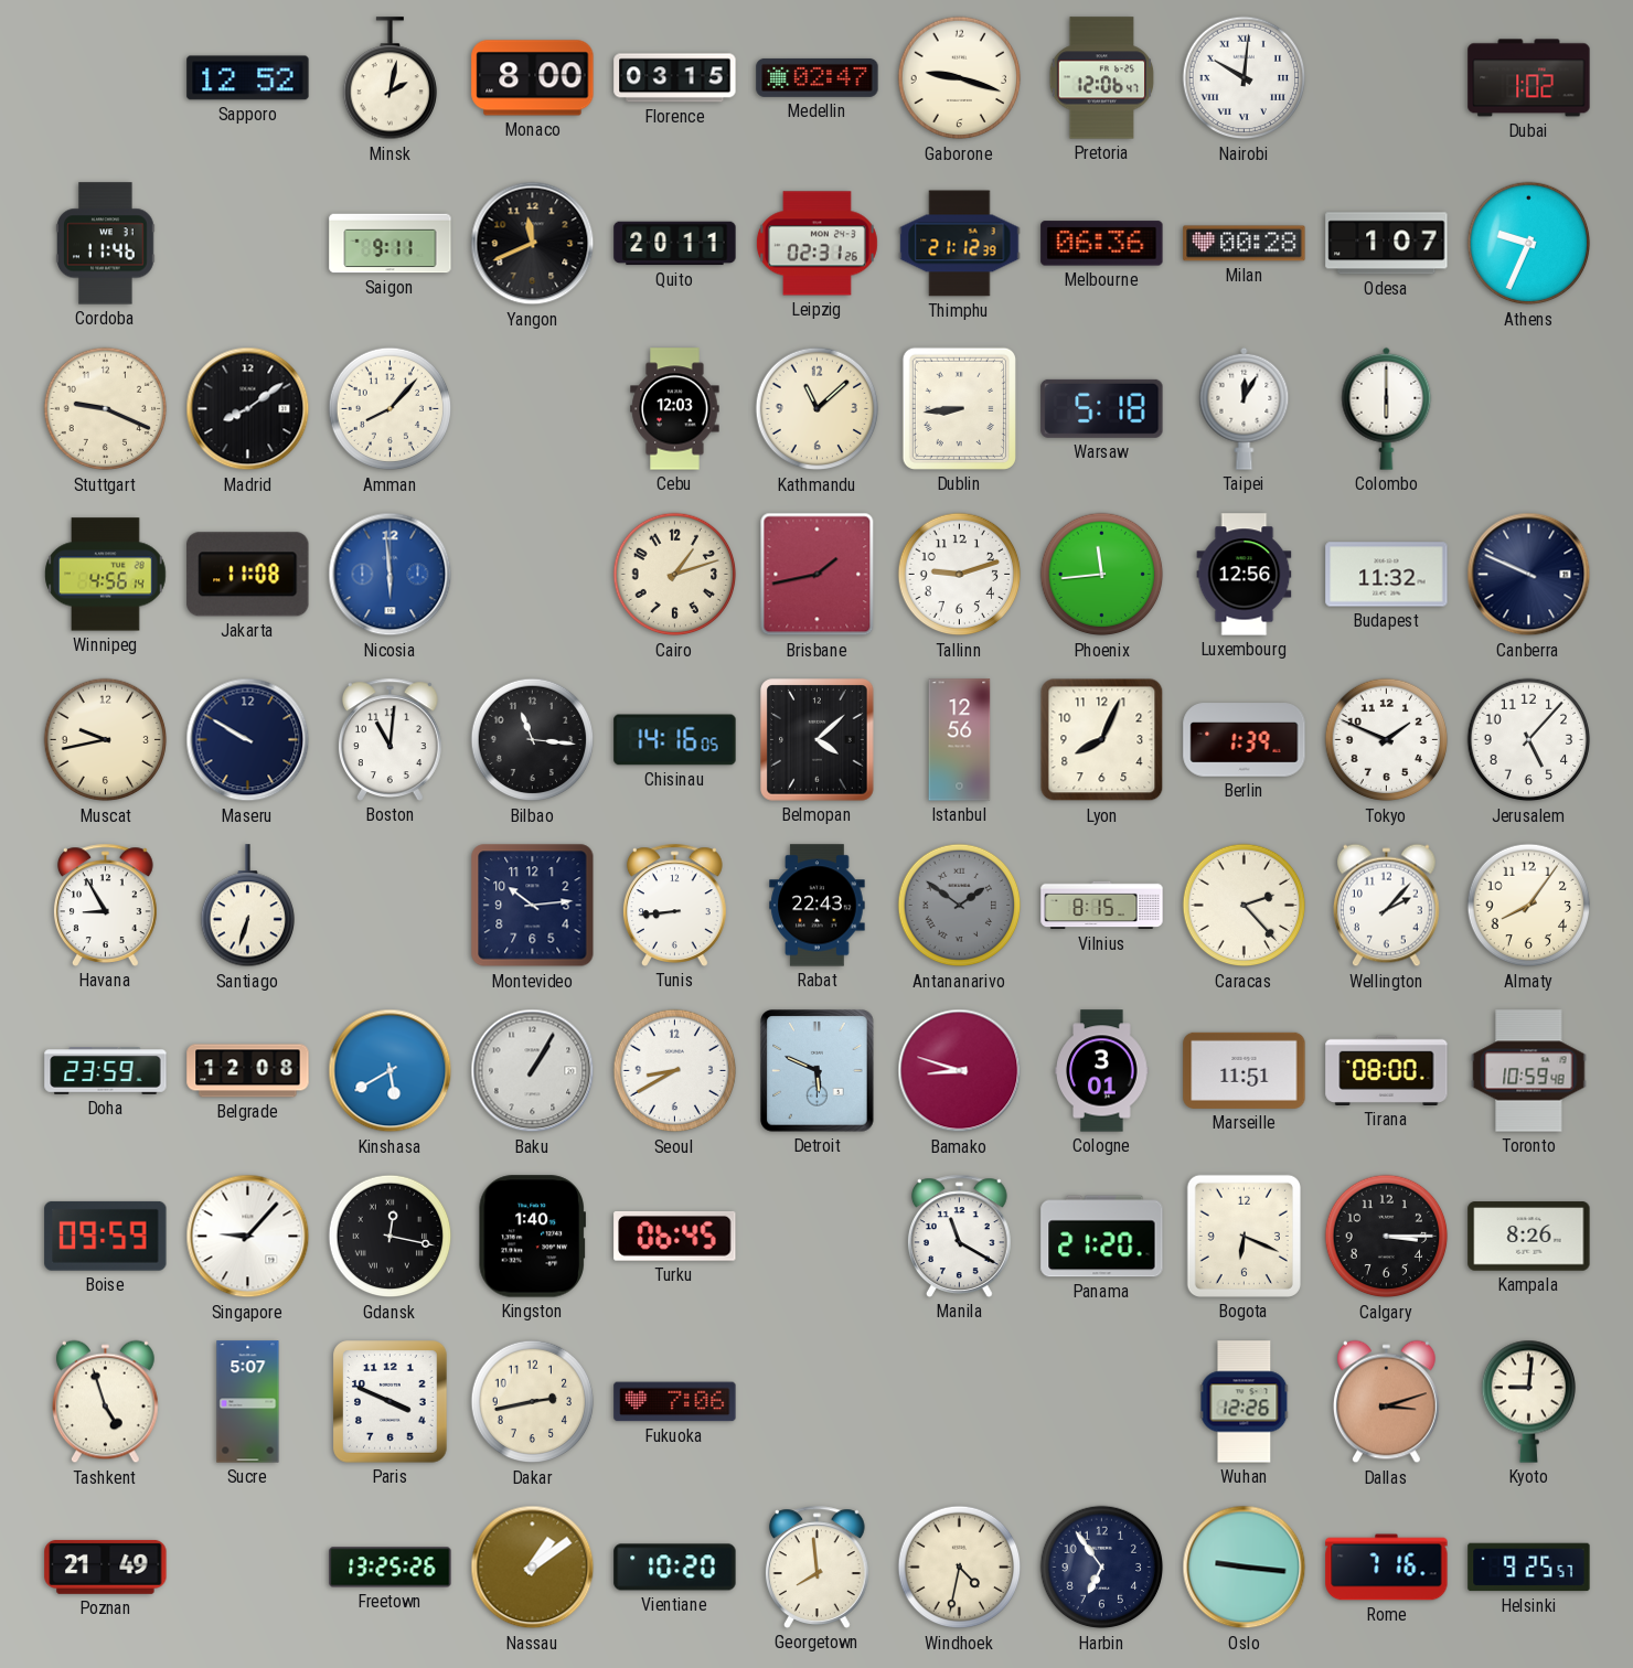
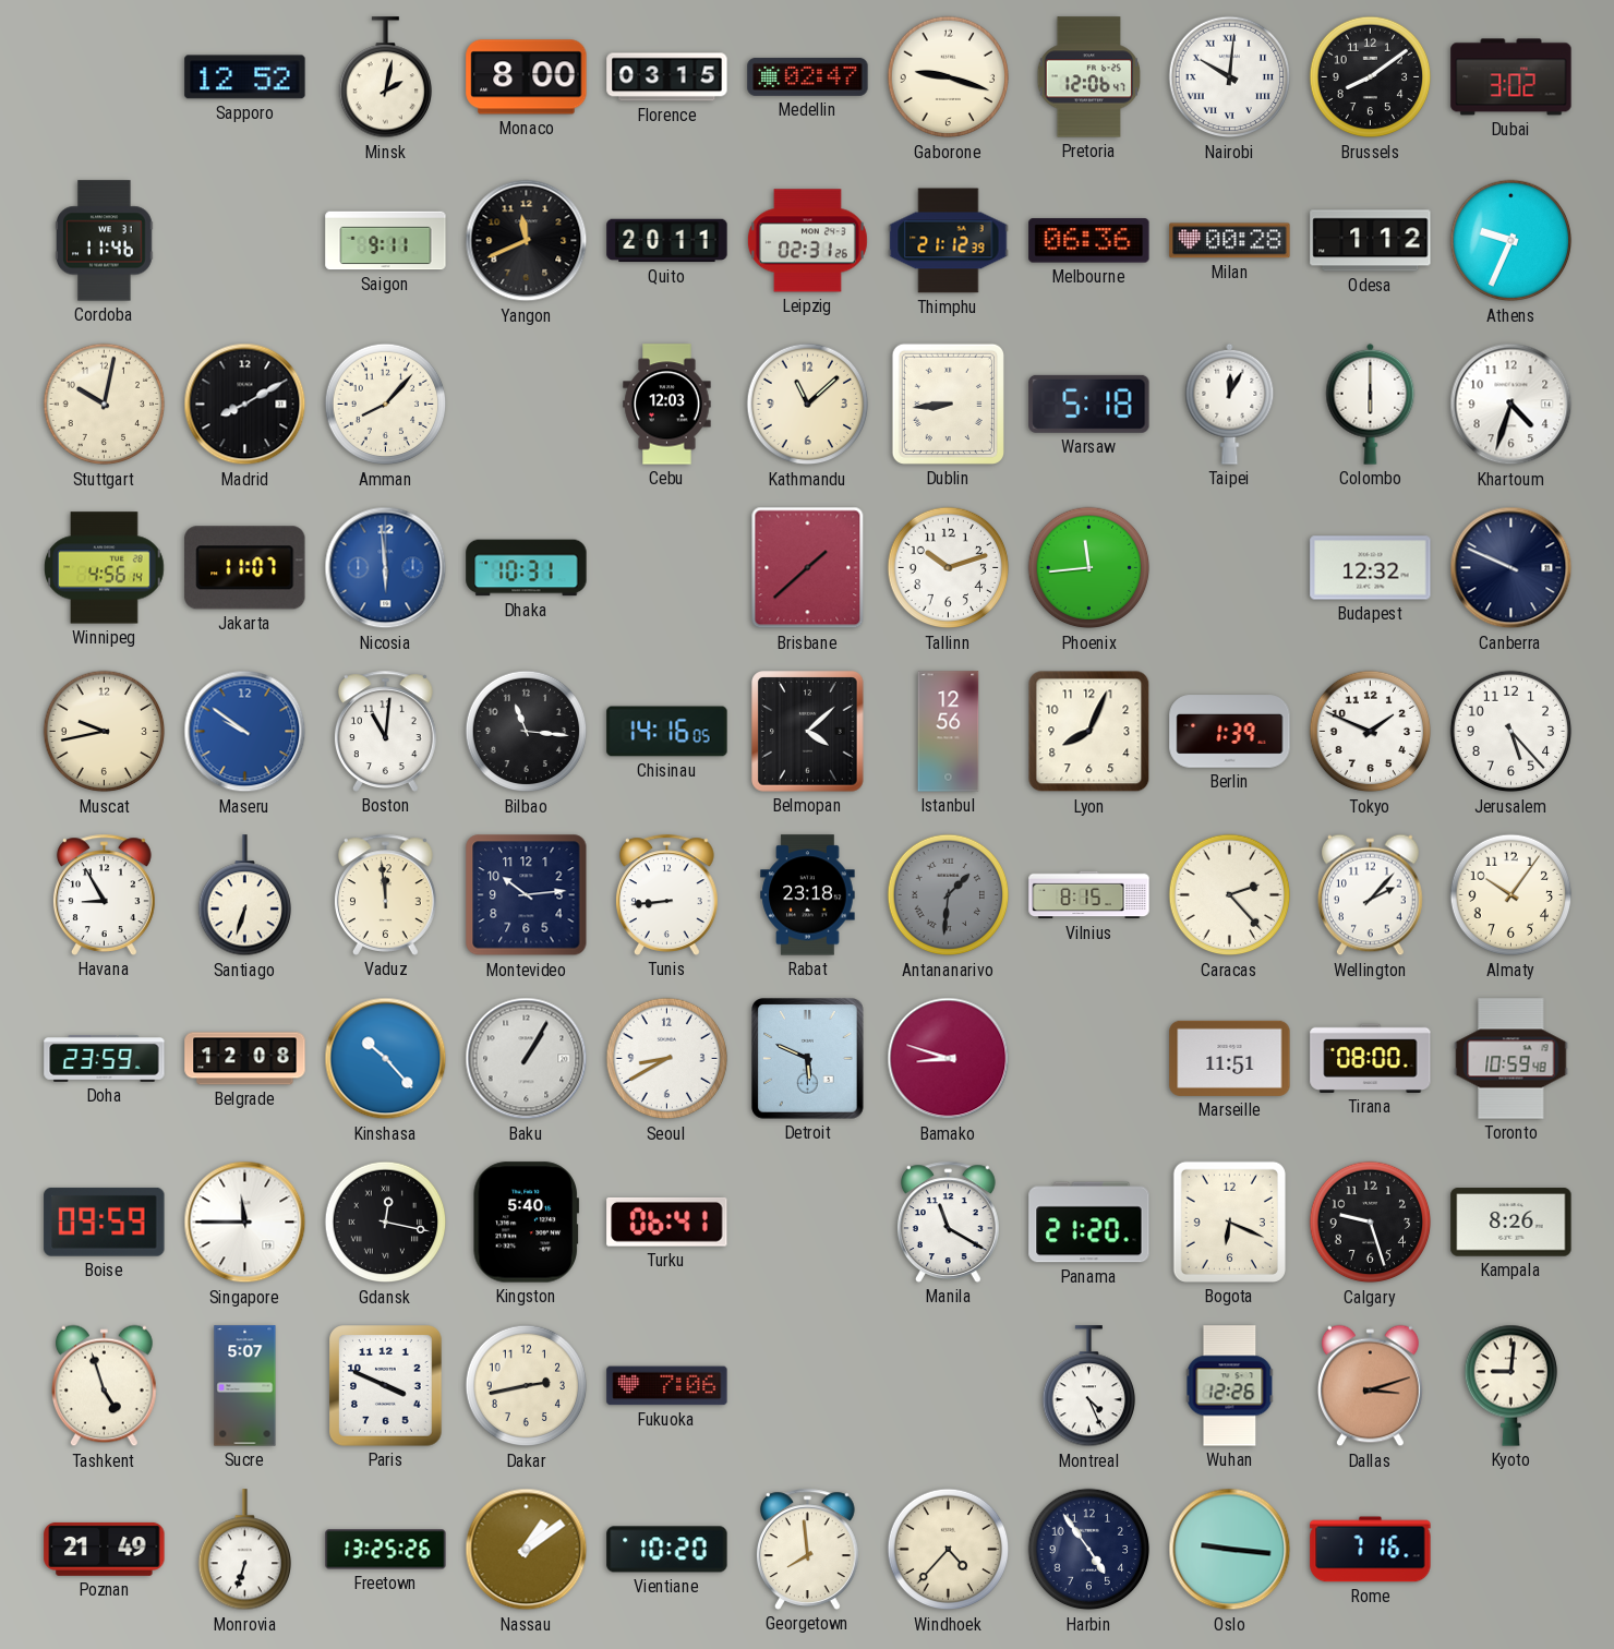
Brussels: none -> 8:09
Dubai: 1:02 -> 3:02
Odesa: 1:07 -> 1:12
Stuttgart: 9:19 -> 10:02
Madrid: 8:09 -> 8:10
Khartoum: none -> 4:33
Jakarta: 11:08 -> 11:07
Dhaka: none -> 10:31
Cairo: 1:12 -> none
Brisbane: 1:43 -> 1:38
Tallinn: 9:12 -> 10:12
Luxembourg: 12:56 -> none
Budapest: 11:32 -> 12:32
Maseru: 9:50 -> 9:51
Maseru dial: navy -> blue
Jerusalem: 5:07 -> 5:23
Vaduz: none -> 11:59
Rabat: 22:43 -> 23:18
Antananarivo: 1:51 -> 1:31
Almaty: 8:06 -> 10:06
Kinshasa: 5:40 -> 10:23
Cologne: 3:01 -> none
Singapore: 9:07 -> 11:45
Kingston: 1:40 -> 5:40
Turku: 06:45 -> 06:41
Calgary: 3:15 -> 9:27
Montreal: none -> 4:26
Monrovia: none -> 6:33
Windhoek: 4:32 -> 4:37
Harbin: 6:54 -> 4:54
Helsinki: 9:25 -> none
